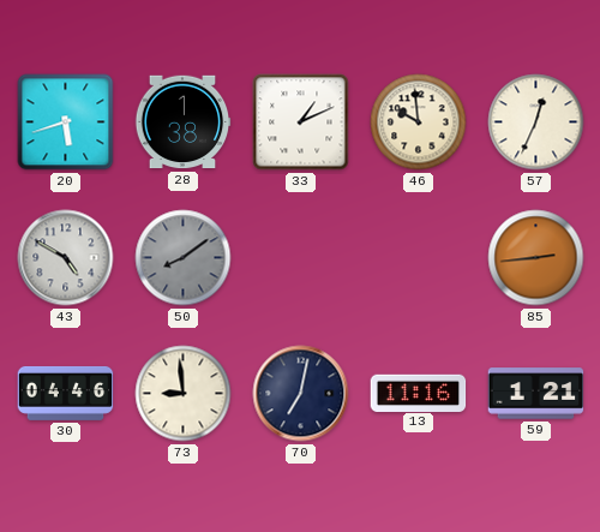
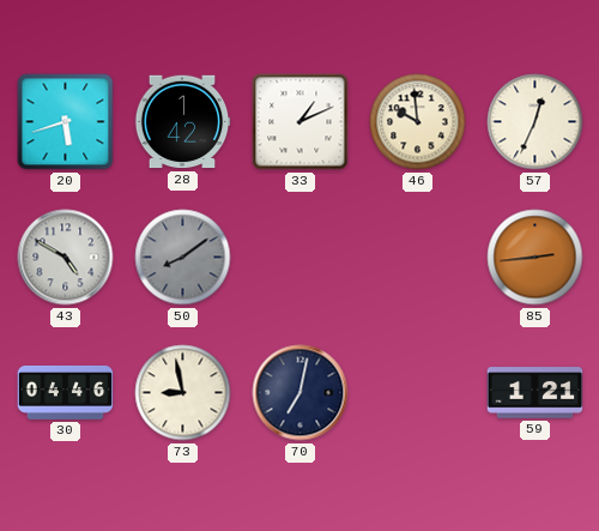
28: 1:38 -> 1:42
73: 8:59 -> 8:58
13: 11:16 -> none
